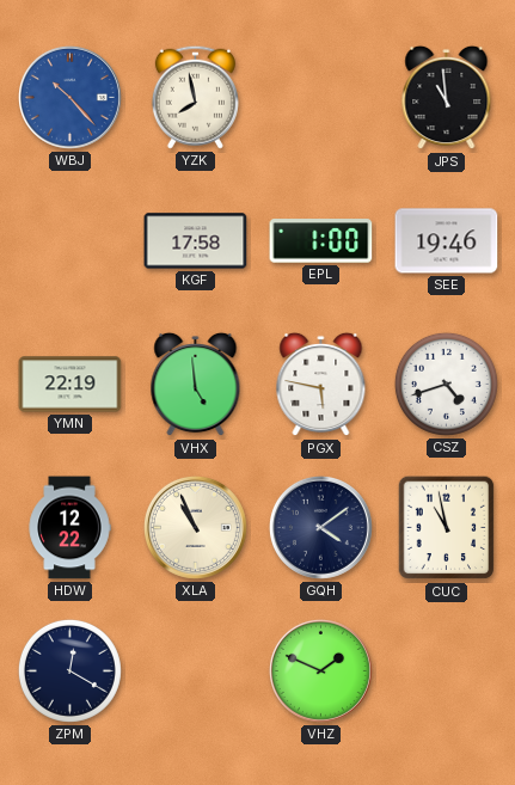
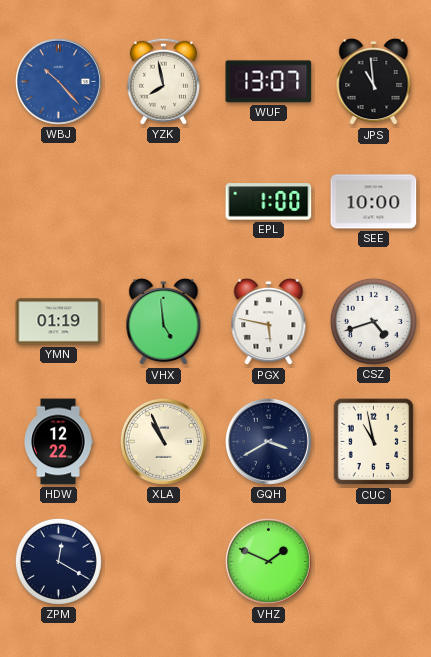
WUF: none -> 13:07
KGF: 17:58 -> none
SEE: 19:46 -> 10:00
YMN: 22:19 -> 01:19
GQH: 4:09 -> 3:40
